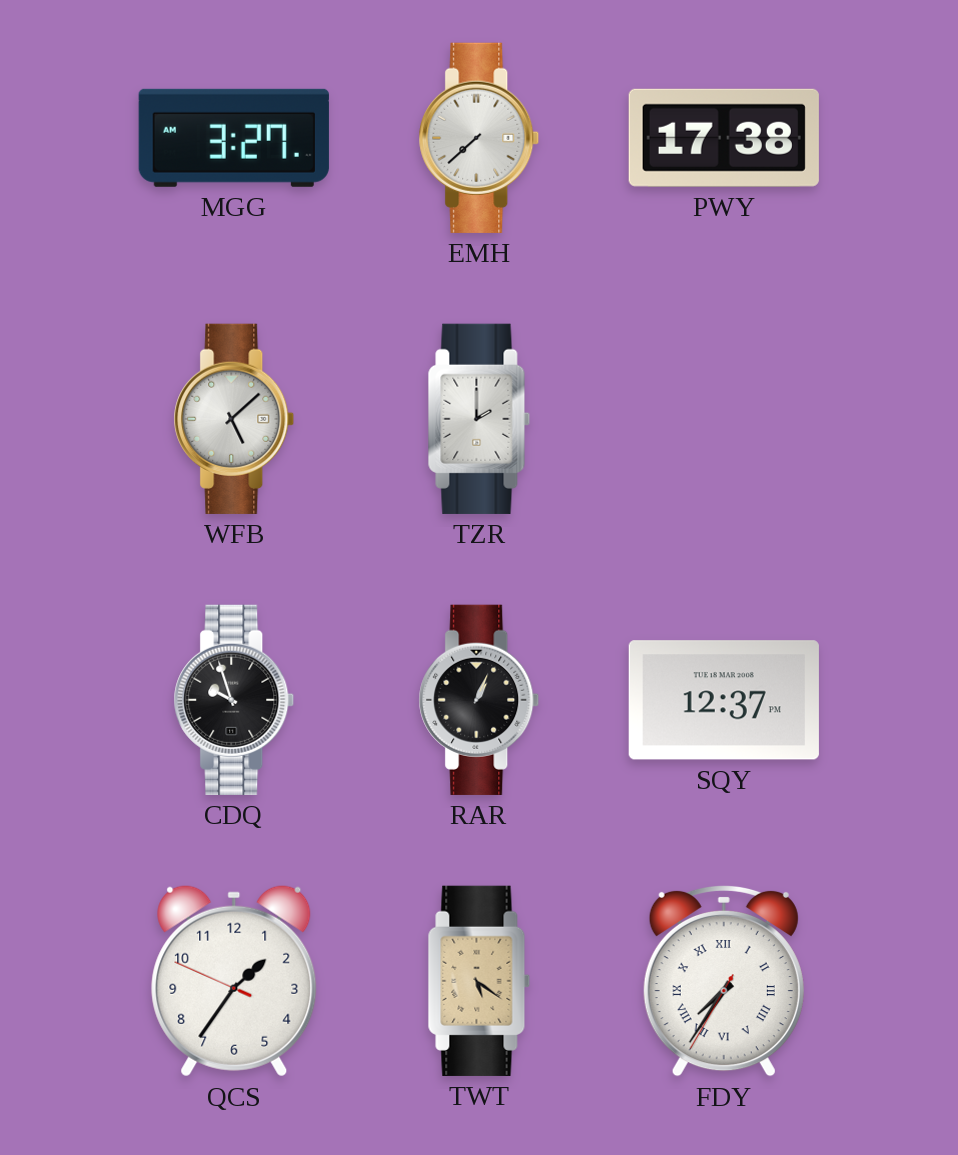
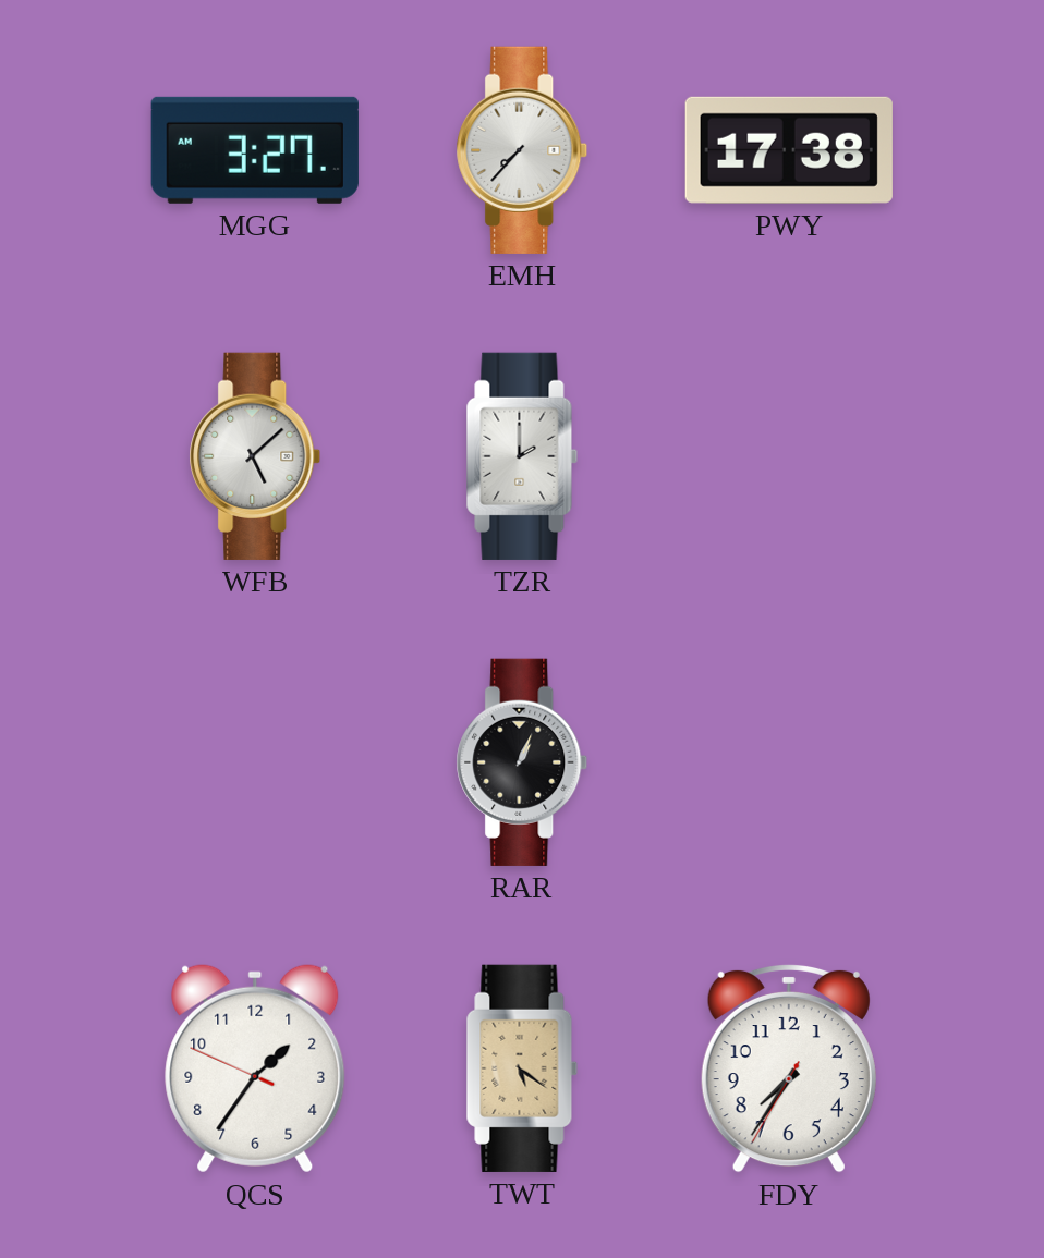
EMH: 7:38 -> 7:37
CDQ: 9:57 -> none
SQY: 12:37 -> none
FDY numerals: Roman -> Arabic
